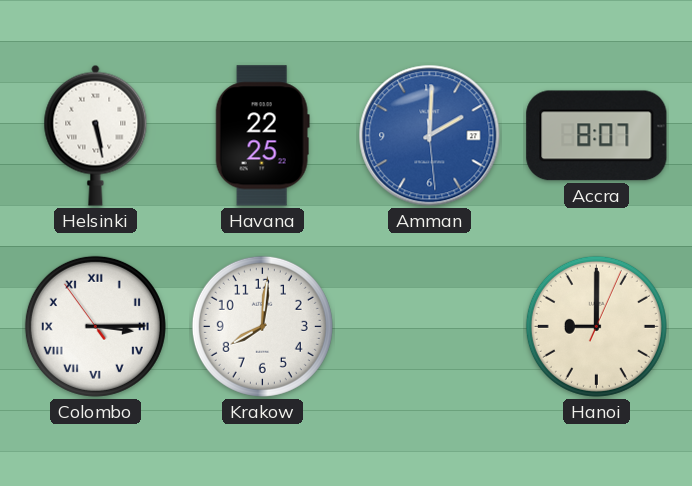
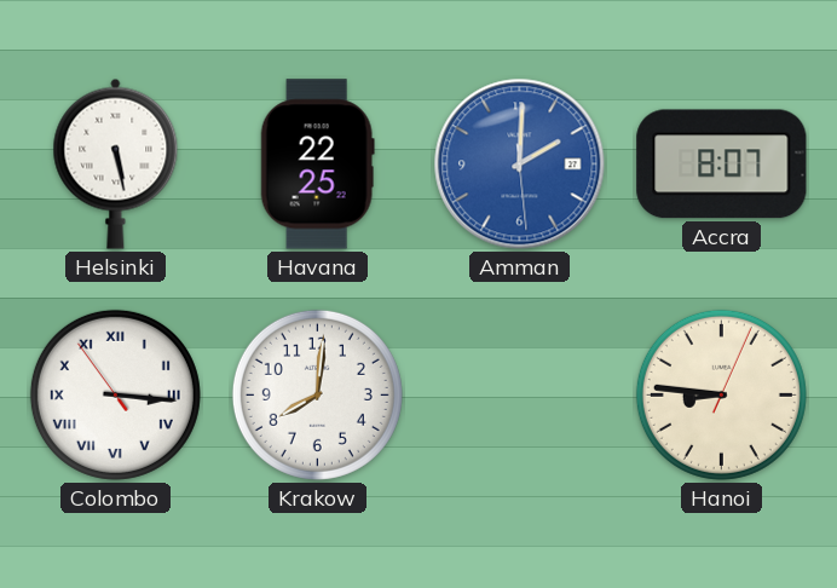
Colombo: 3:14 -> 3:15
Hanoi: 9:00 -> 8:46
